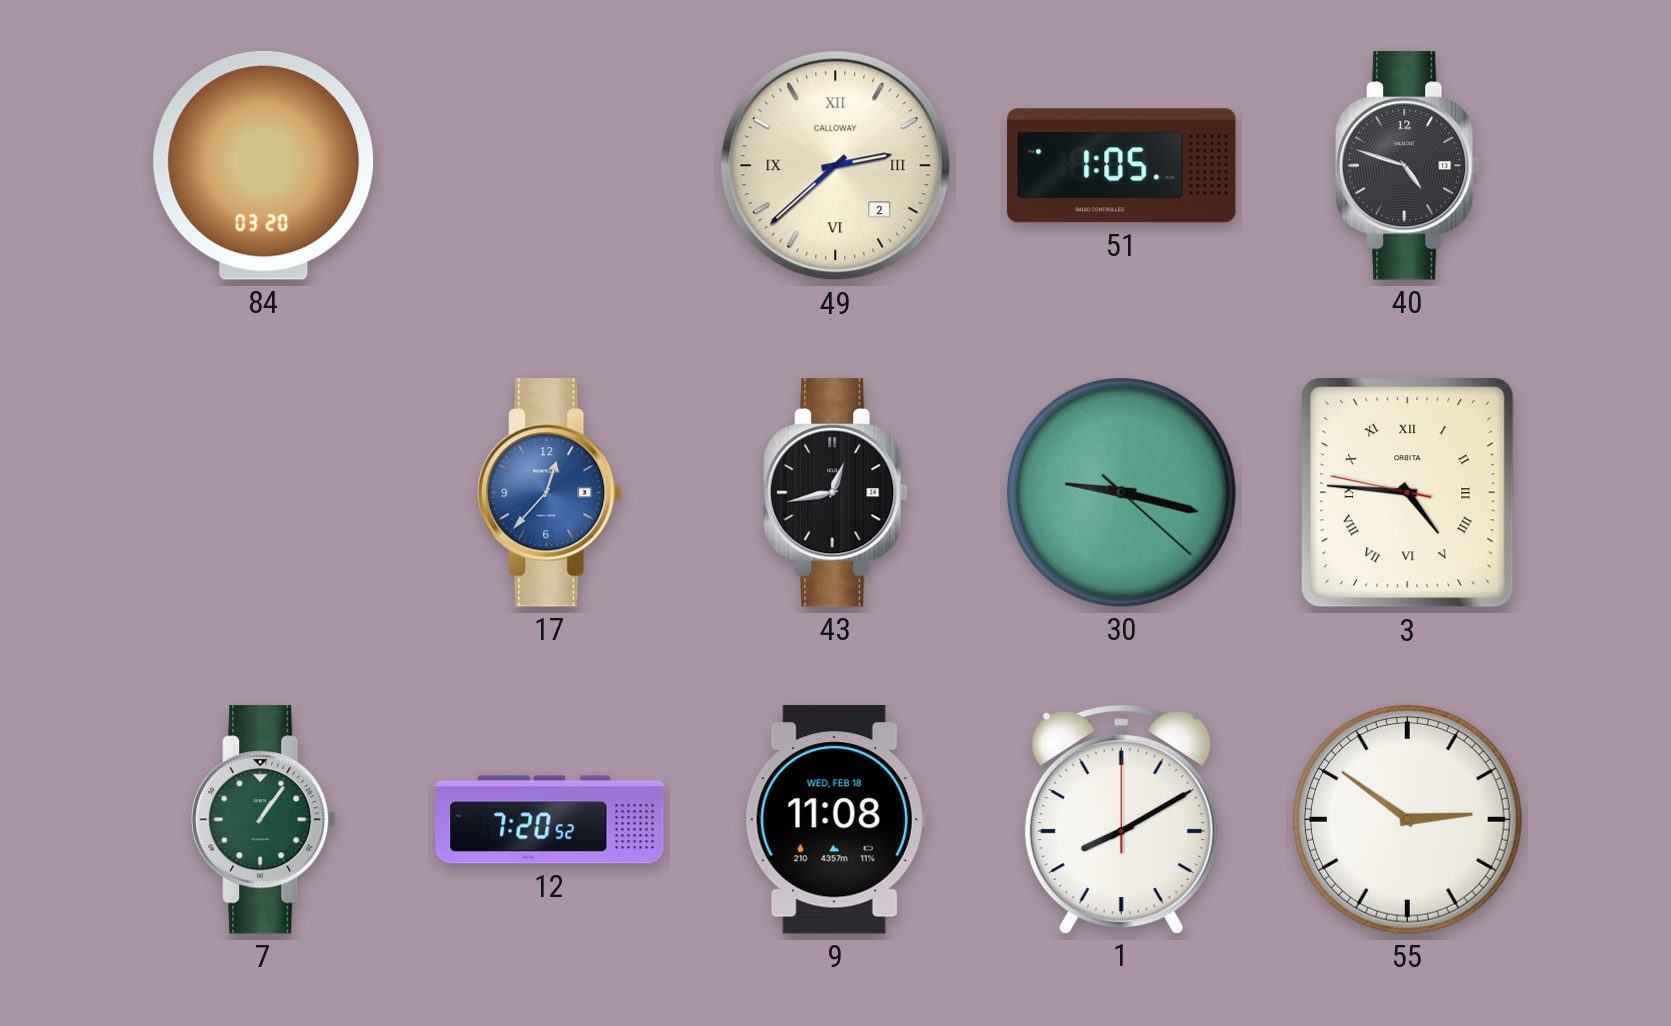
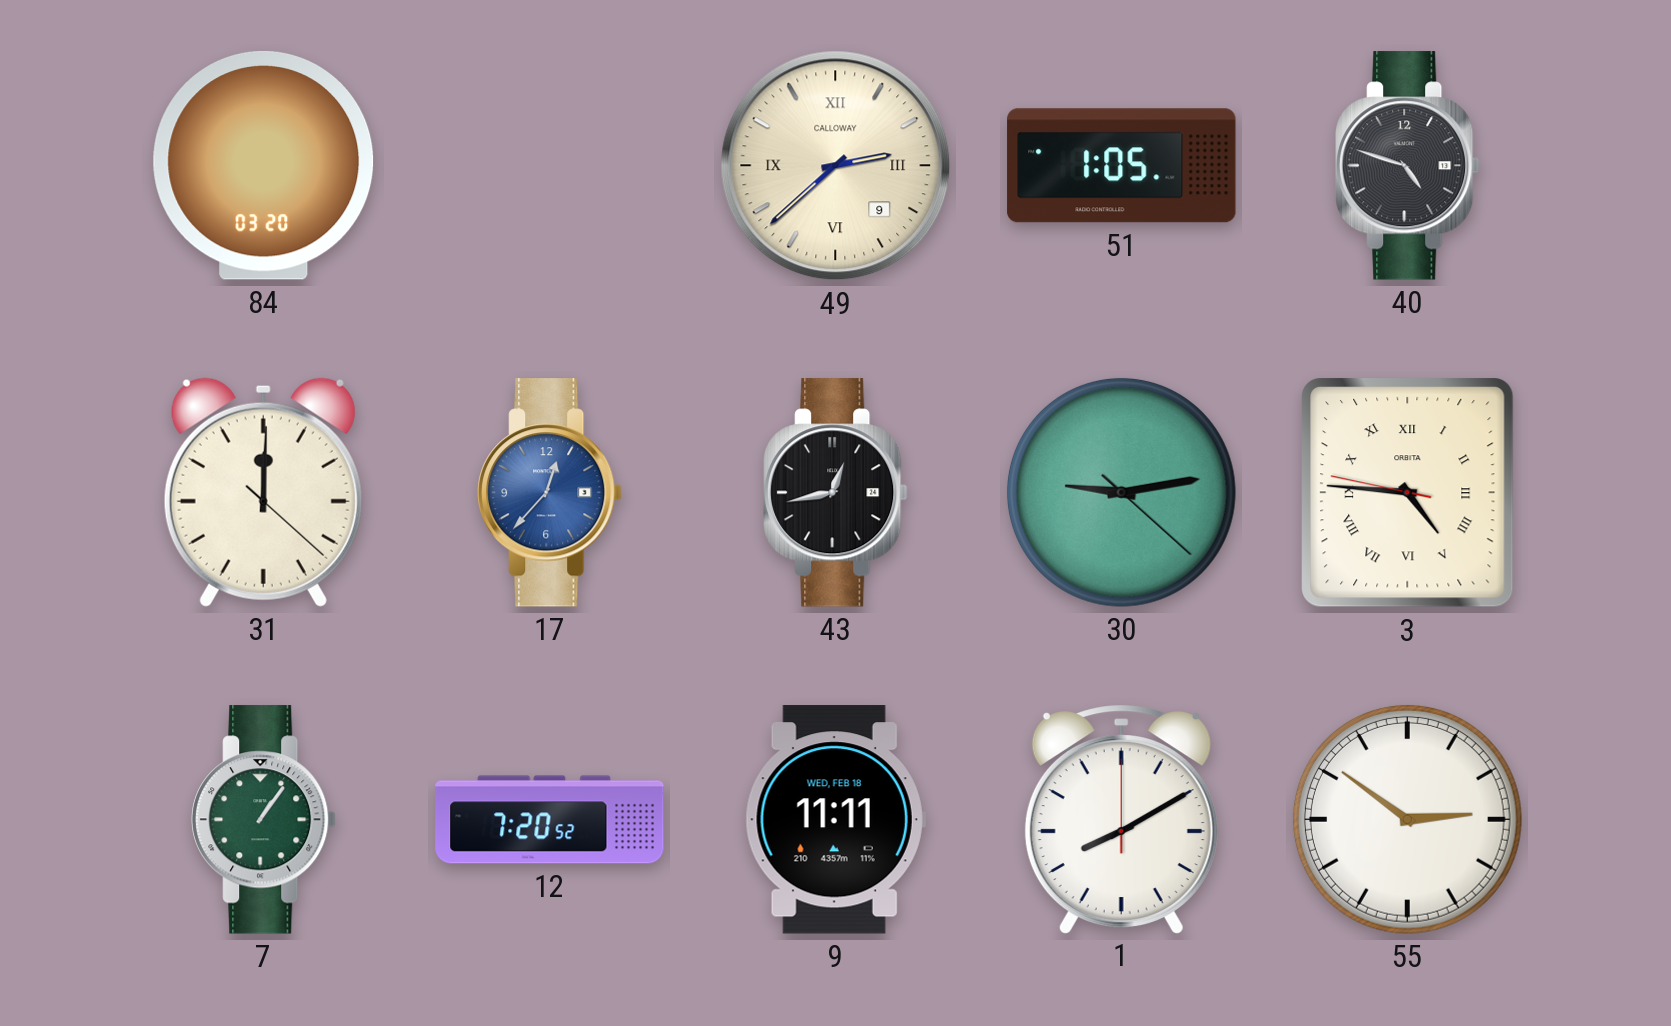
49 date: 2 -> 9
31: none -> 12:00
30: 9:17 -> 9:13
9: 11:08 -> 11:11
